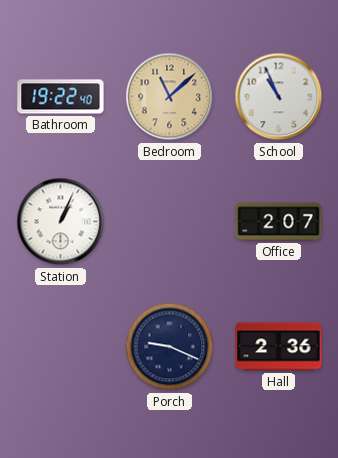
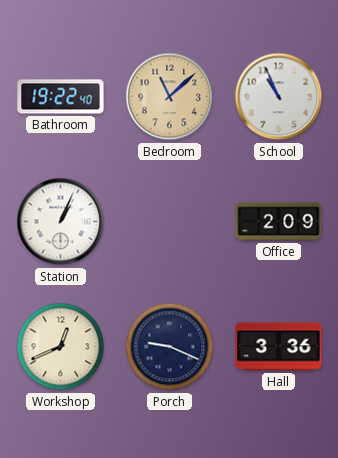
Office: 2:07 -> 2:09
Workshop: none -> 12:41
Hall: 2:36 -> 3:36
